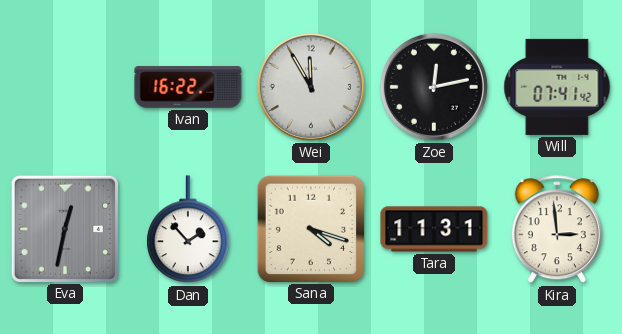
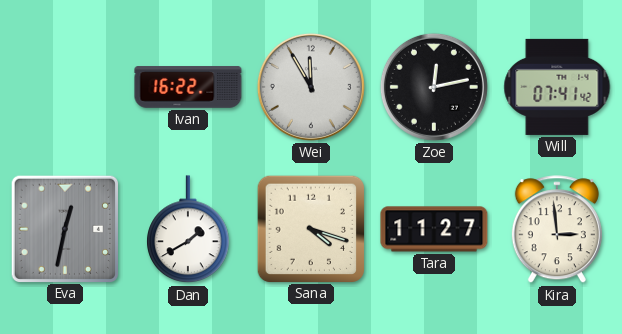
Dan: 1:53 -> 1:40
Tara: 11:31 -> 11:27
